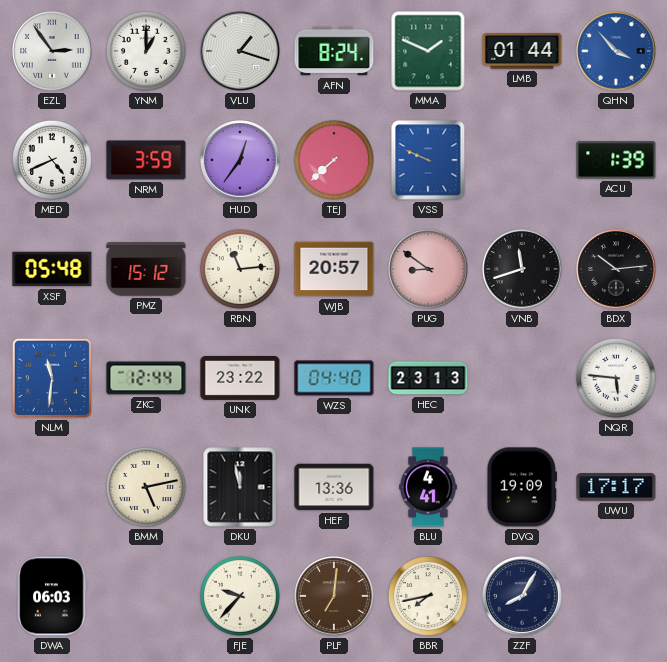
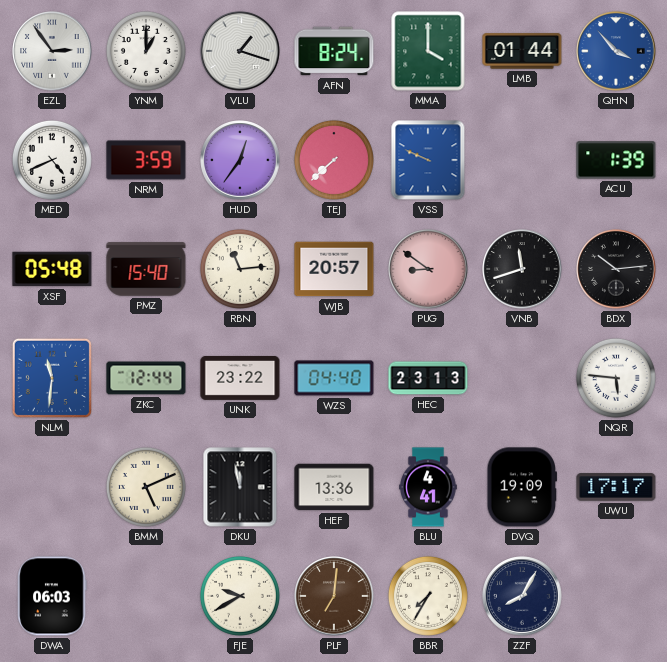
MMA: 1:49 -> 4:00
PMZ: 15:12 -> 15:40
BMM: 5:13 -> 5:11
FJE: 9:37 -> 9:40
BBR: 7:43 -> 7:35
